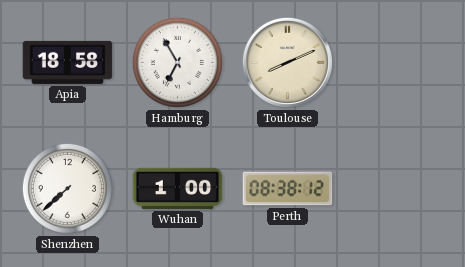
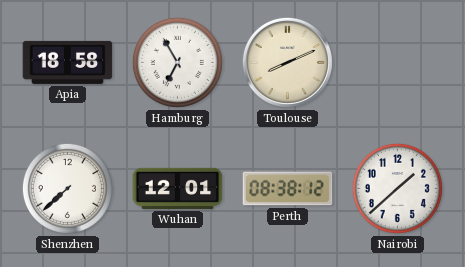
Wuhan: 1:00 -> 12:01
Nairobi: none -> 1:38
